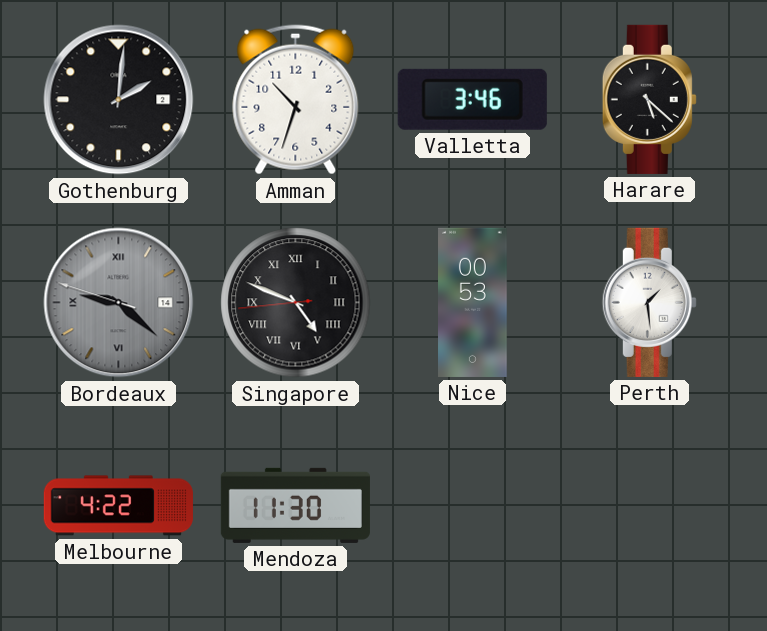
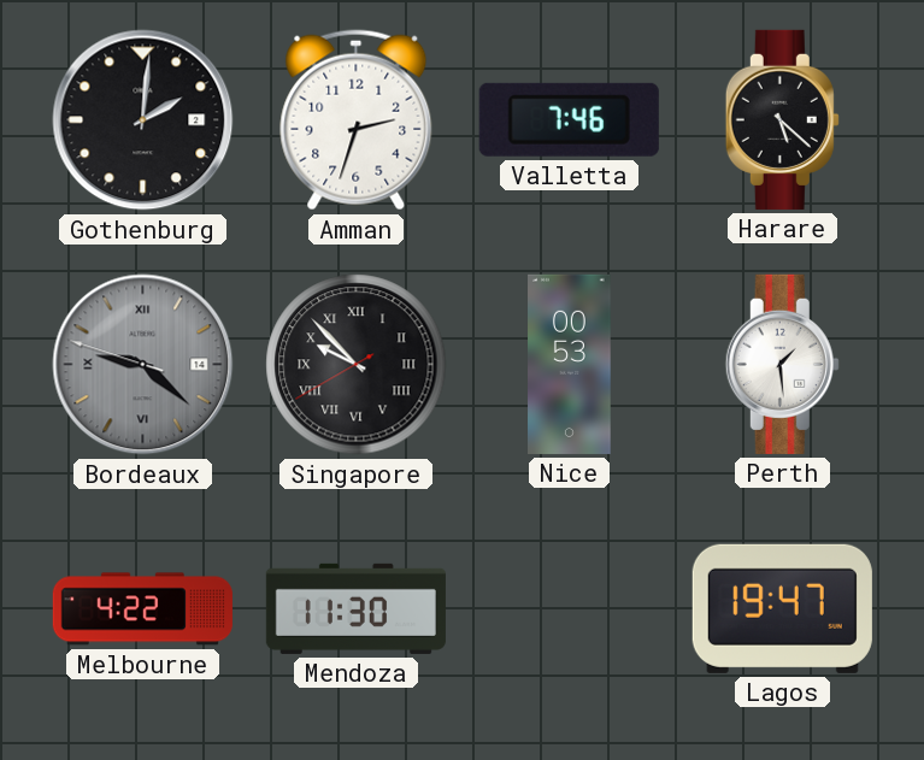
Amman: 10:33 -> 2:33
Valletta: 3:46 -> 7:46
Singapore: 4:48 -> 9:52
Lagos: none -> 19:47
